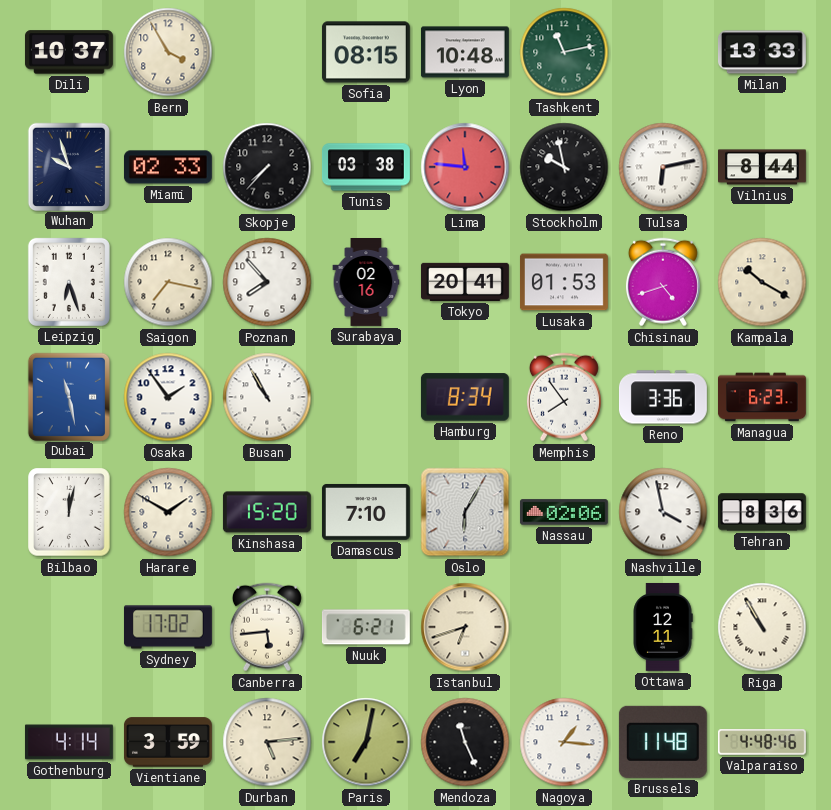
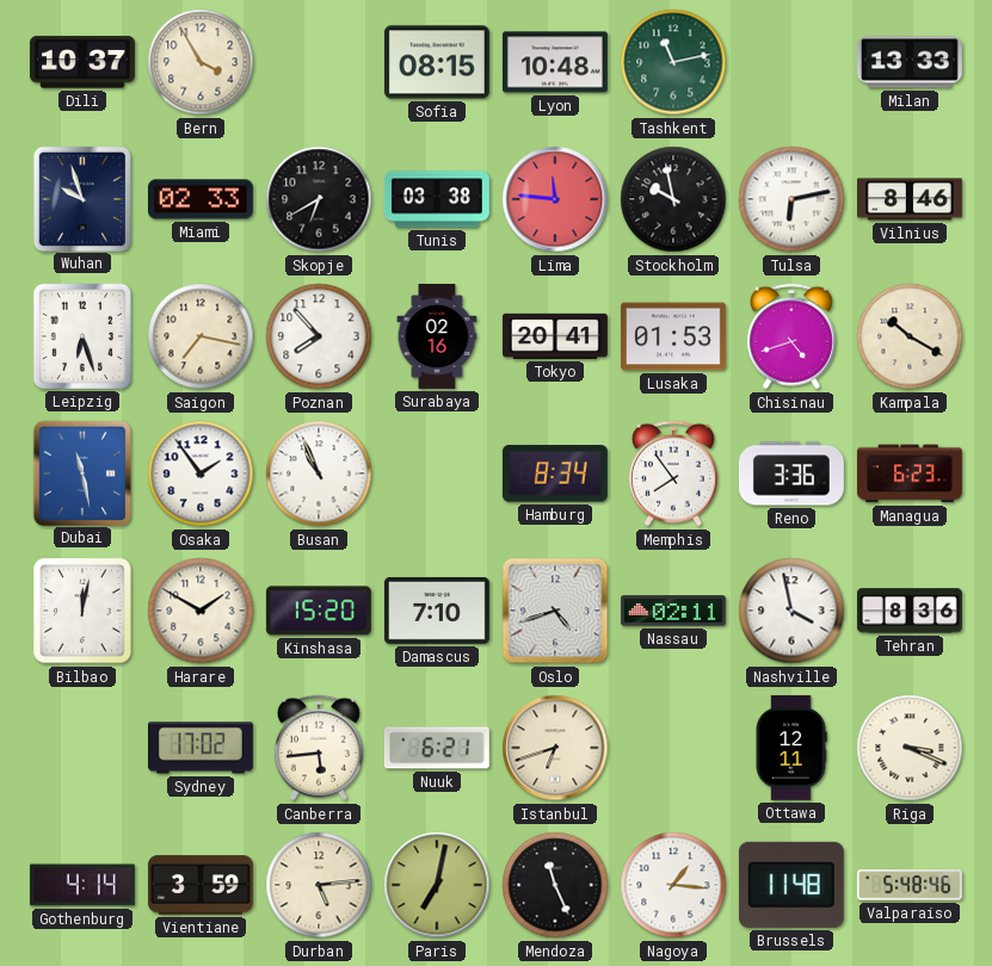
Skopje: 7:37 -> 6:40
Vilnius: 8:44 -> 8:46
Busan: 10:55 -> 10:56
Oslo: 6:05 -> 4:42
Nassau: 02:06 -> 02:11
Riga: 10:55 -> 3:19
Valparaiso: 4:48 -> 5:48
